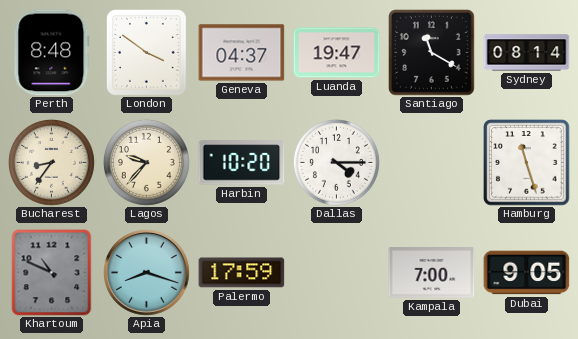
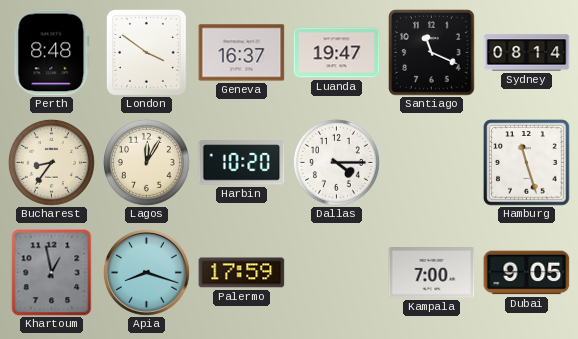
Geneva: 04:37 -> 16:37
Santiago: 11:20 -> 11:19
Lagos: 9:37 -> 12:05
Khartoum: 10:49 -> 12:58
